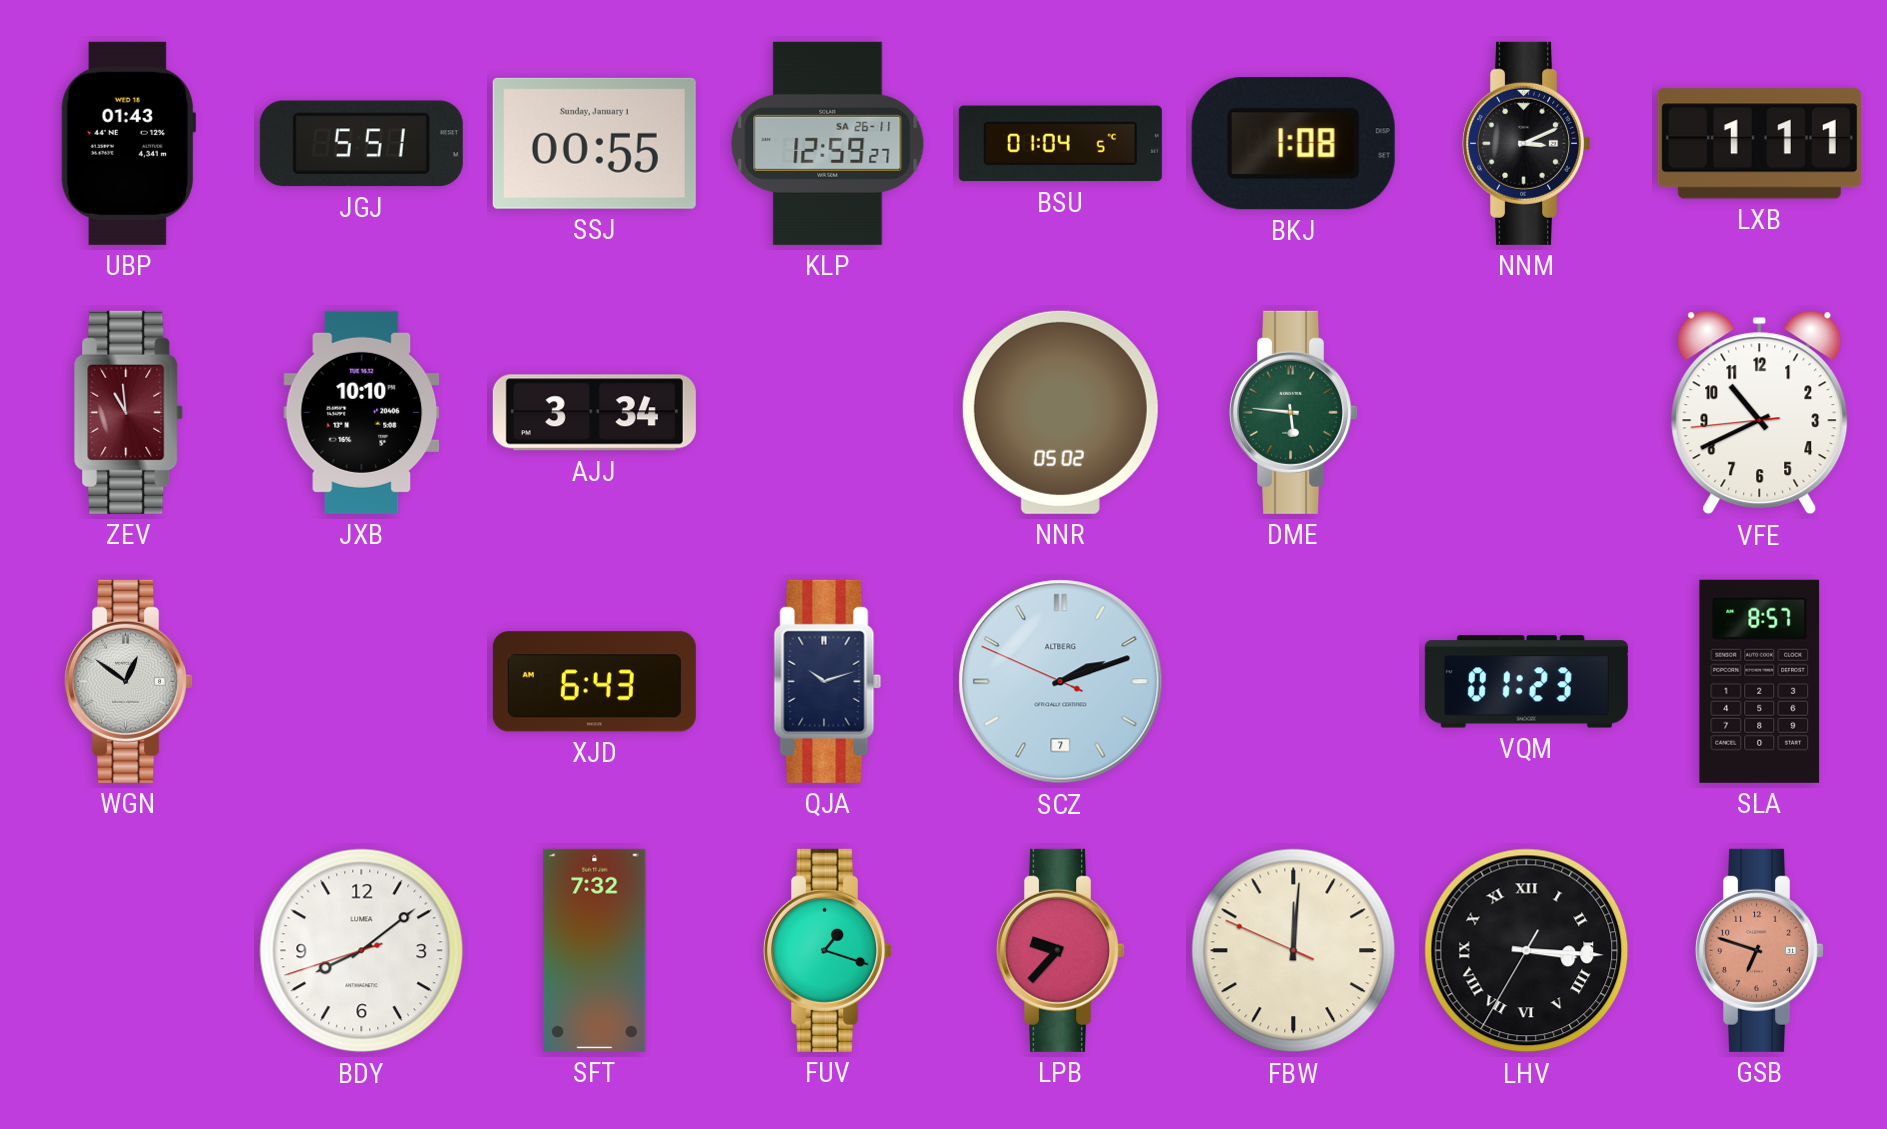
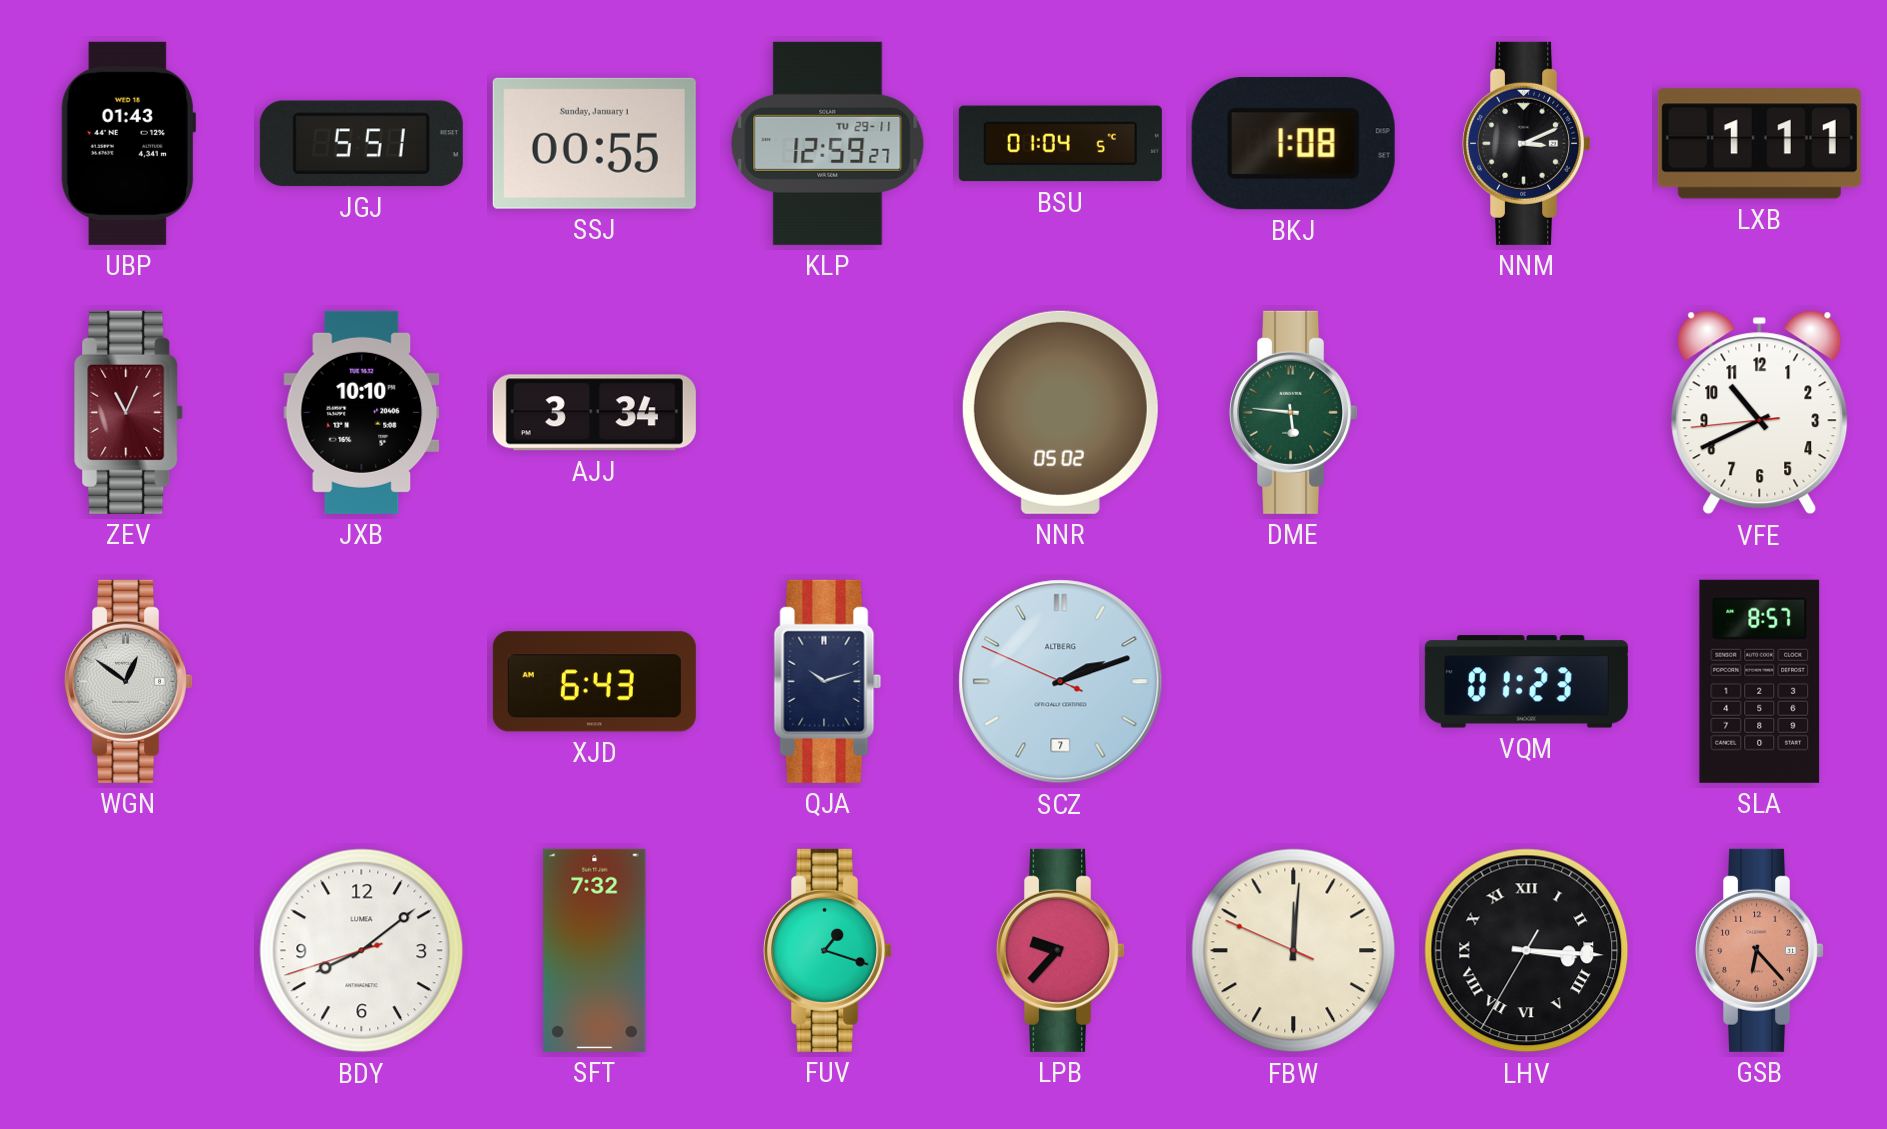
KLP date: SA 26-11 -> TU 29-11
ZEV: 10:59 -> 11:04
GSB: 6:48 -> 6:23
